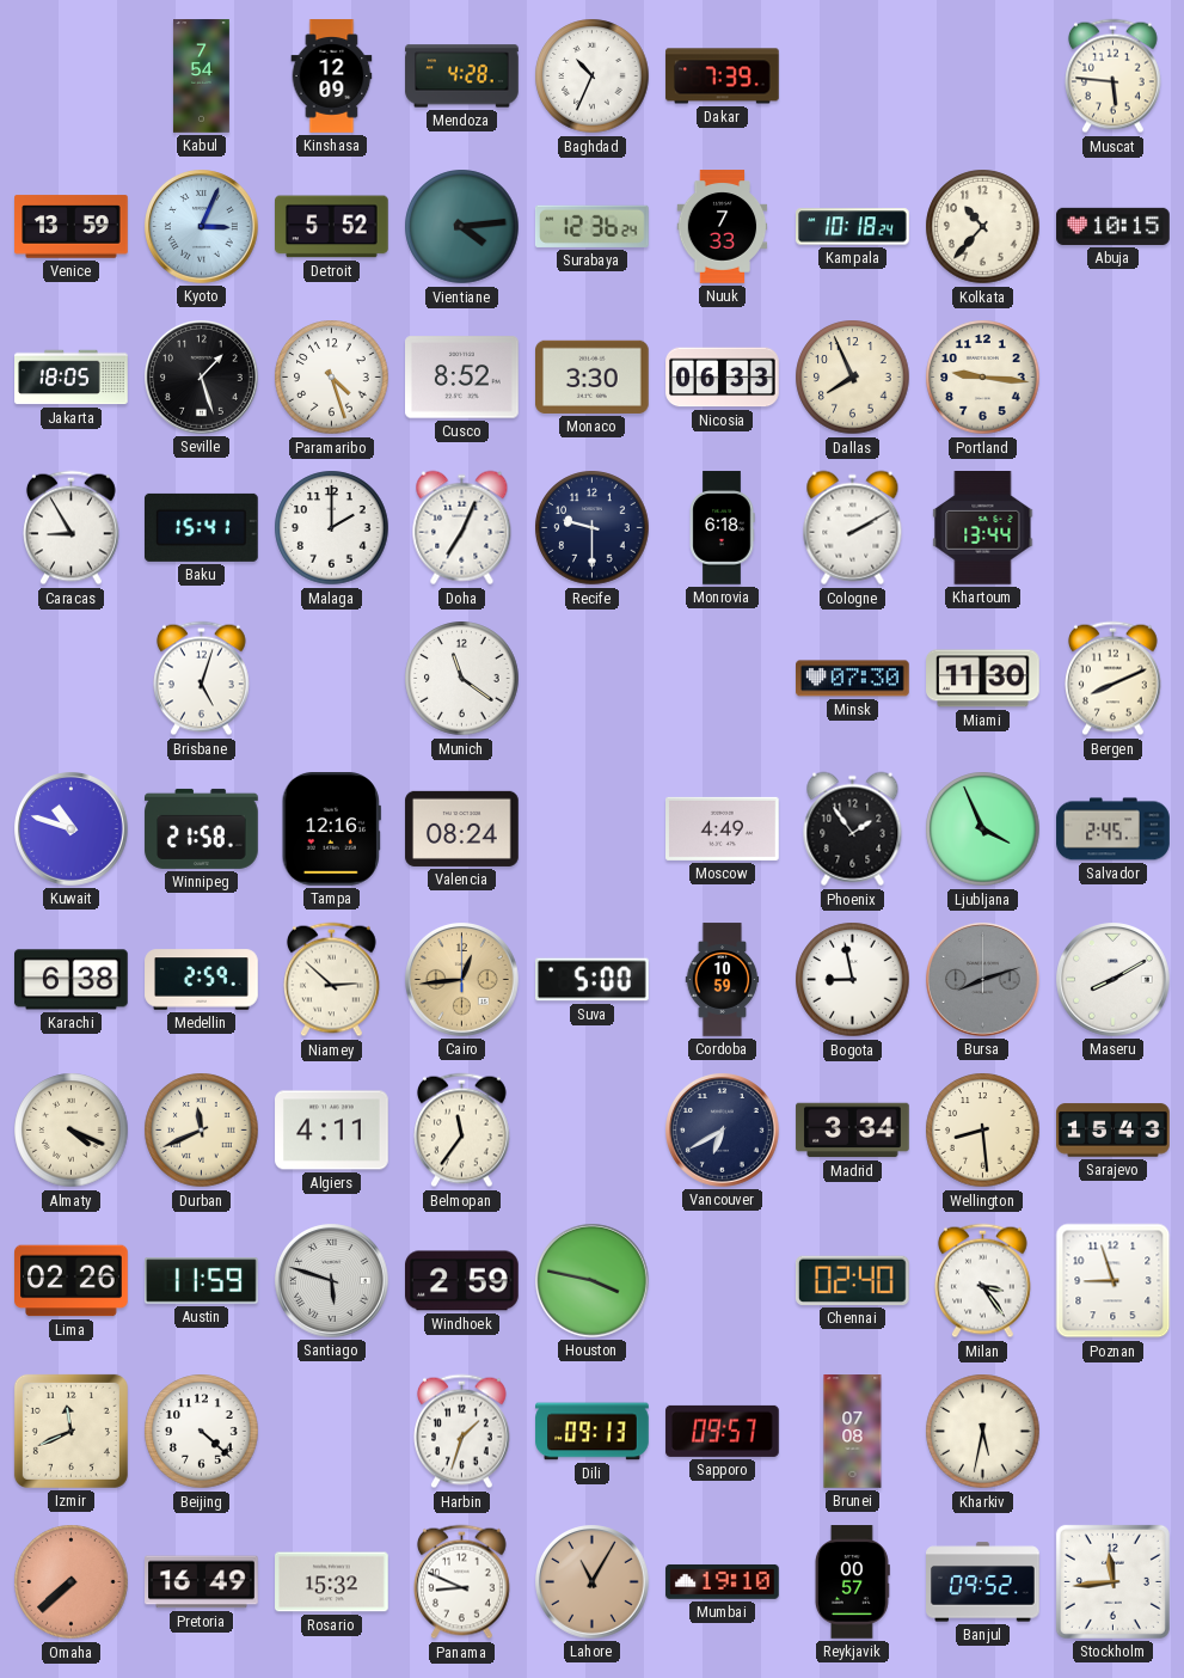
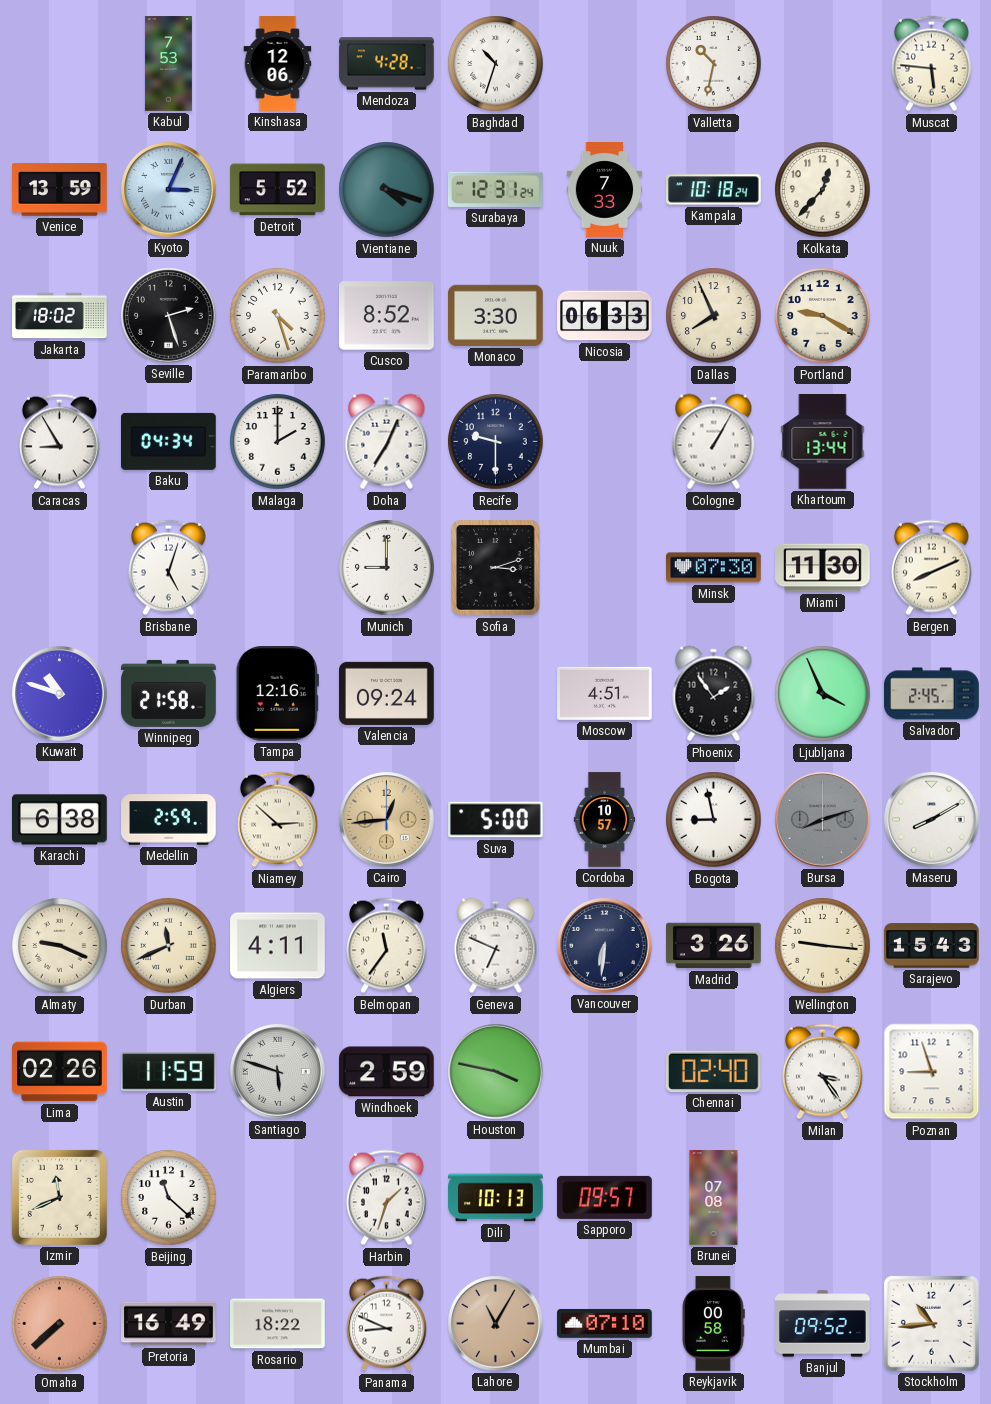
Kabul: 7:54 -> 7:53
Kinshasa: 12:09 -> 12:06
Baghdad: 10:34 -> 10:33
Dakar: 7:39 -> none
Valletta: none -> 10:32
Vientiane: 4:14 -> 4:18
Surabaya: 12:36 -> 12:31
Kolkata: 10:37 -> 12:37
Abuja: 10:15 -> none
Jakarta: 18:05 -> 18:02
Seville: 1:27 -> 2:27
Portland: 9:16 -> 9:20
Baku: 15:41 -> 04:34
Monrovia: 6:18 -> none
Cologne: 2:10 -> 1:05
Munich: 11:21 -> 9:00
Sofia: none -> 3:12
Valencia: 08:24 -> 09:24
Moscow: 4:49 -> 4:51
Cordoba: 10:59 -> 10:57
Almaty: 4:19 -> 9:19
Geneva: none -> 6:49
Vancouver: 6:40 -> 6:31
Madrid: 3:34 -> 3:26
Wellington: 8:29 -> 9:16
Beijing: 4:22 -> 11:22
Dili: 09:13 -> 10:13
Kharkiv: 5:32 -> none
Rosario: 15:32 -> 18:22
Mumbai: 19:10 -> 07:10
Reykjavik: 00:57 -> 00:58
Stockholm: 11:44 -> 10:44
